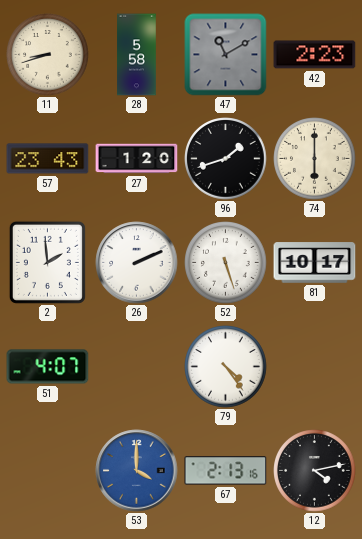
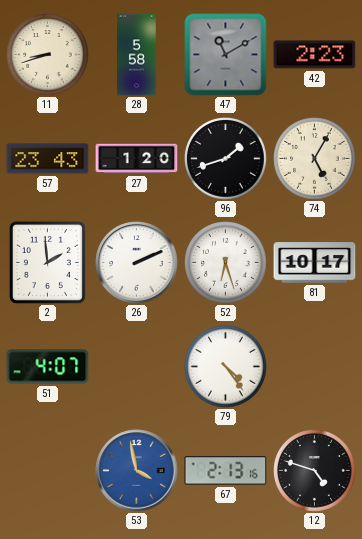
74: 6:00 -> 5:05
52: 5:27 -> 6:27
53: 4:00 -> 3:58
12: 4:13 -> 4:48
